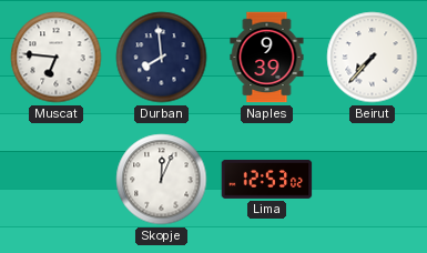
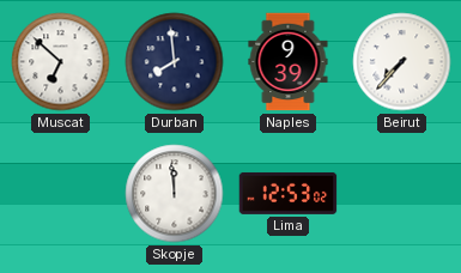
Muscat: 6:46 -> 6:52
Skopje: 12:04 -> 11:59
